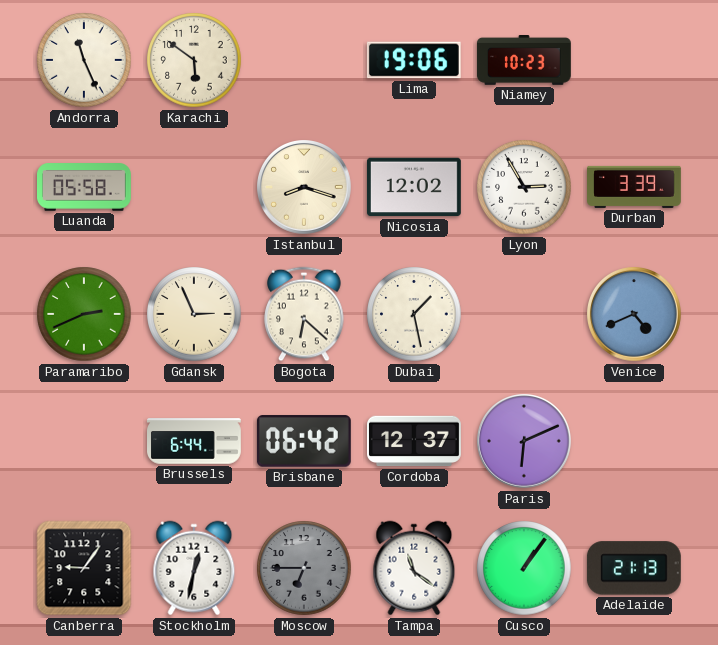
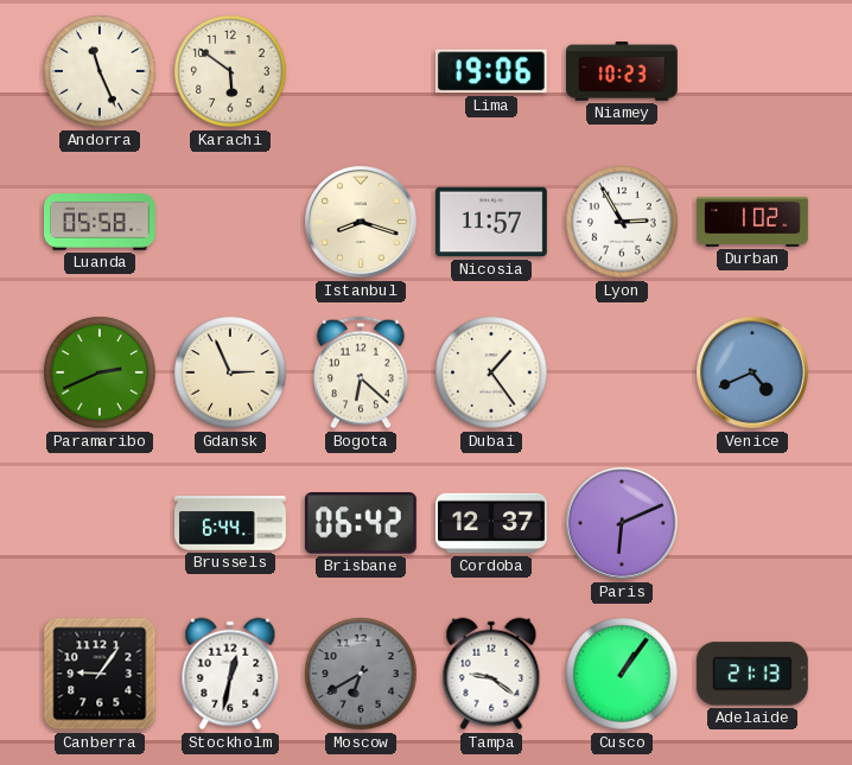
Nicosia: 12:02 -> 11:57
Durban: 3:39 -> 1:02
Dubai: 1:28 -> 1:24
Moscow: 6:45 -> 6:40
Tampa: 11:21 -> 9:21
